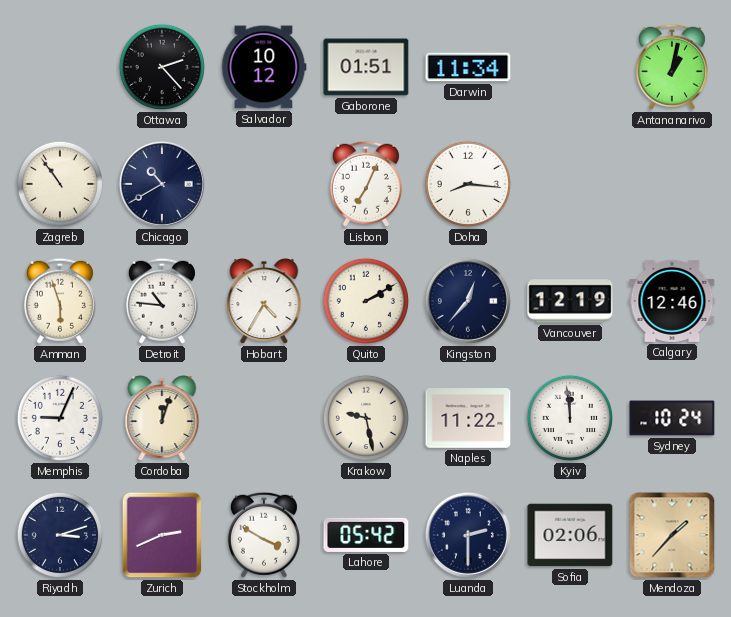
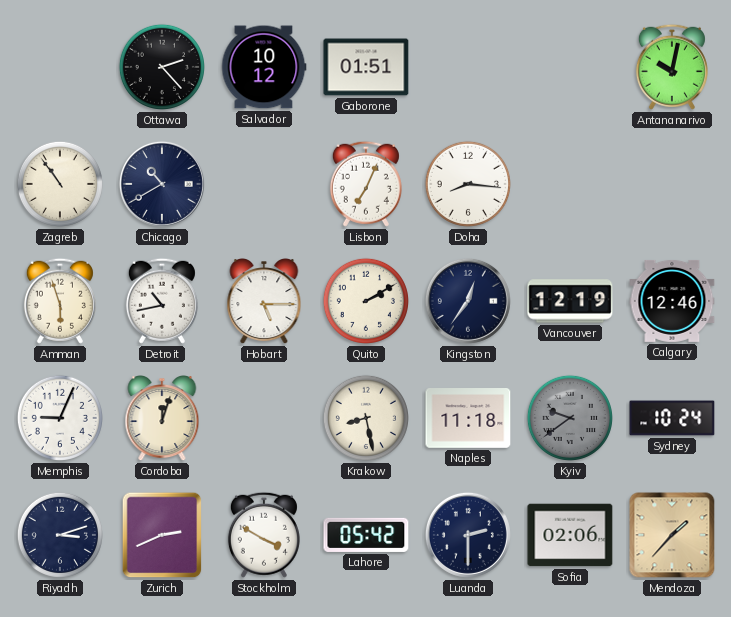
Darwin: 11:34 -> none
Antananarivo: 1:02 -> 10:02
Detroit: 10:46 -> 10:43
Hobart: 4:35 -> 5:15
Kingston: 12:37 -> 12:36
Krakow: 9:28 -> 8:28
Naples: 11:22 -> 11:18
Kyiv: 11:59 -> 9:39
Kyiv dial: white -> grey
